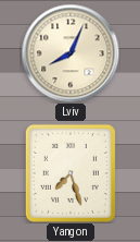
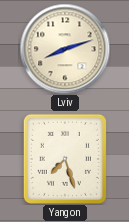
Lviv: 8:04 -> 8:12
